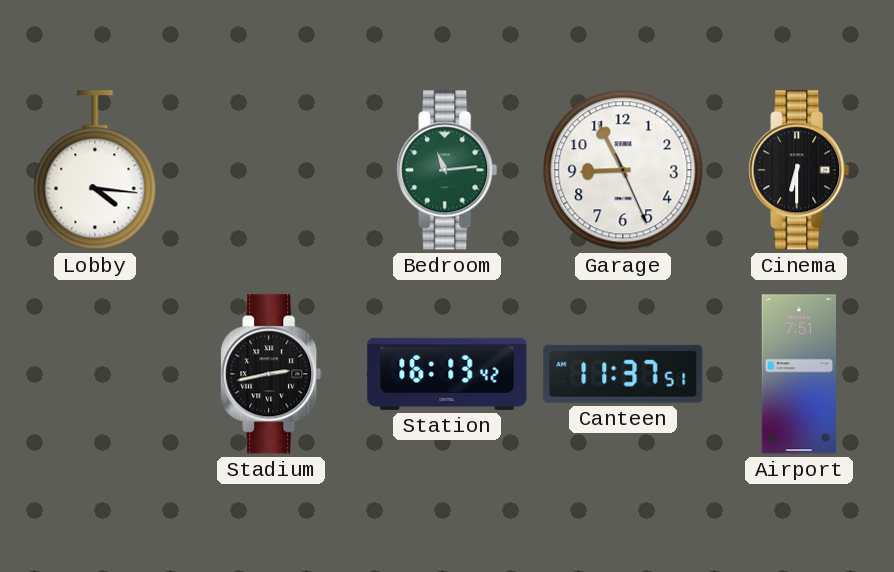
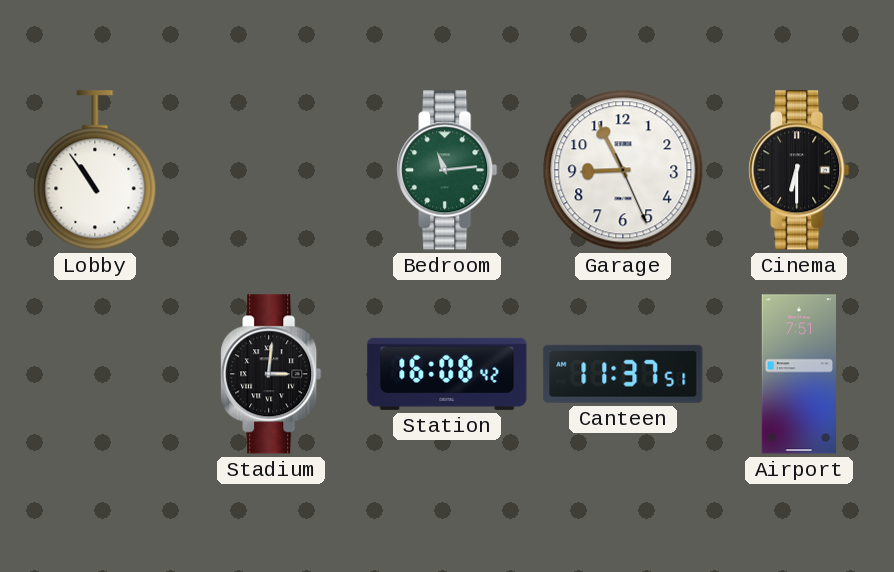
Lobby: 4:16 -> 10:54
Stadium: 2:43 -> 3:01
Station: 16:13 -> 16:08
